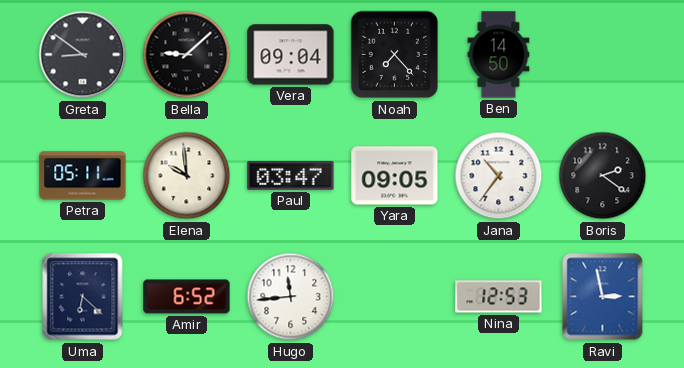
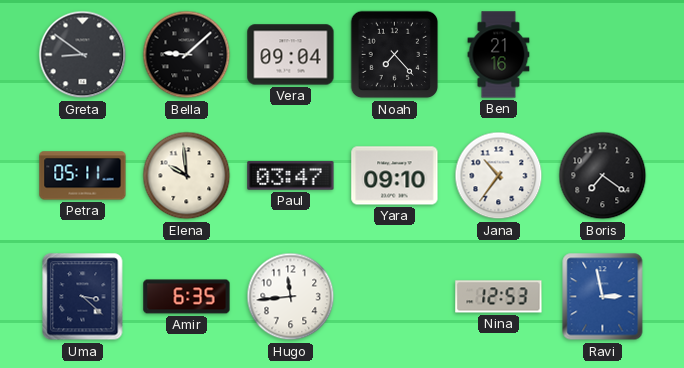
Ben: 14:50 -> 21:16
Yara: 09:05 -> 09:10
Boris: 2:21 -> 7:21
Uma: 6:22 -> 3:22
Amir: 6:52 -> 6:35
